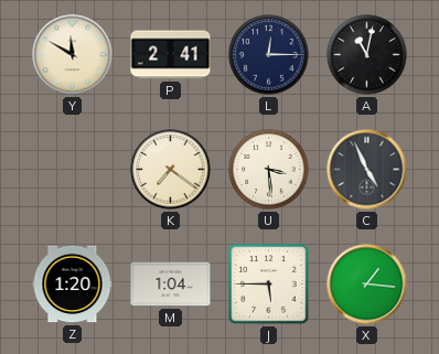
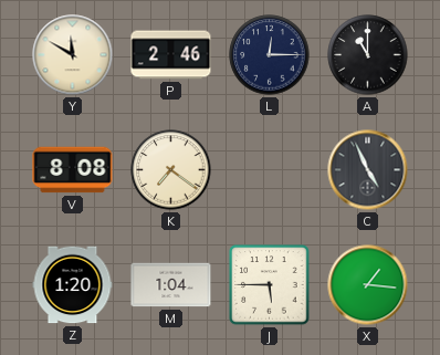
P: 2:41 -> 2:46
A: 11:02 -> 11:00
V: none -> 8:08
U: 3:29 -> none
